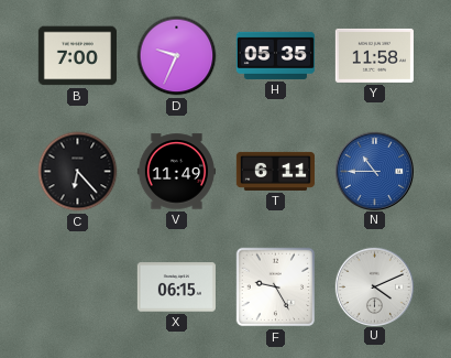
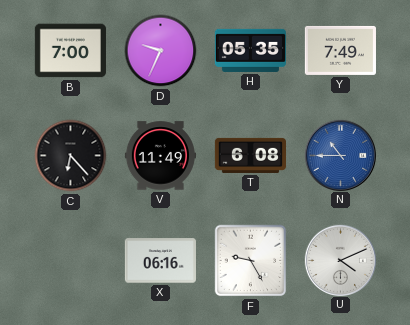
Y: 11:58 -> 7:49
T: 6:11 -> 6:08
X: 06:15 -> 06:16
